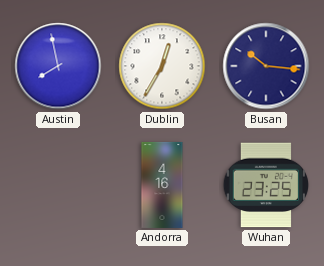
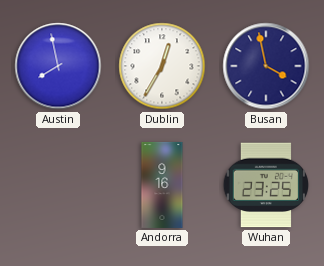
Busan: 10:16 -> 3:58
Andorra: 4:16 -> 9:16
